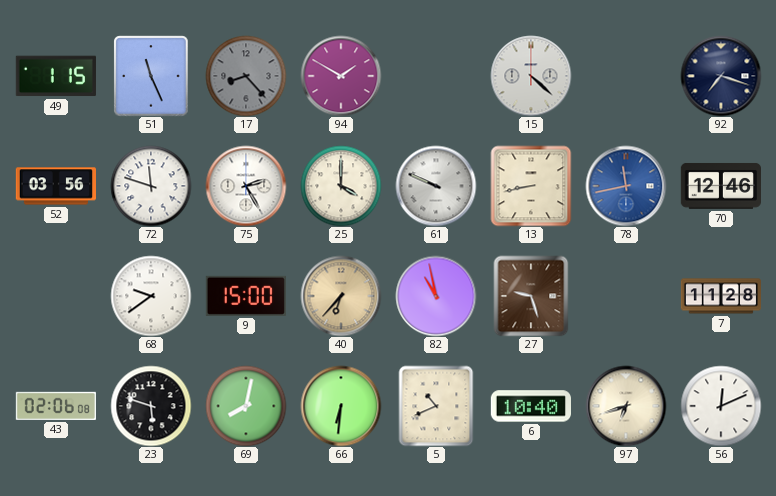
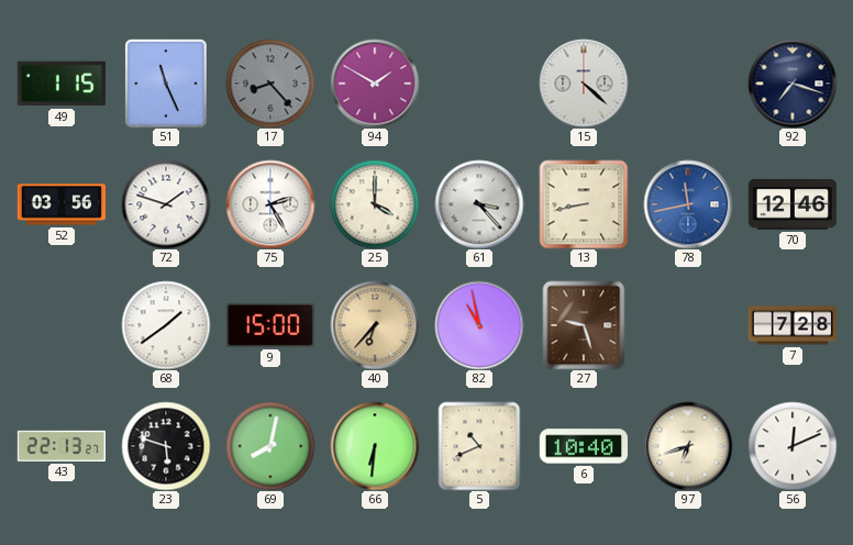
72: 11:48 -> 1:48
61: 9:49 -> 3:23
68: 9:39 -> 1:39
7: 11:28 -> 7:28
43: 02:06 -> 22:13
